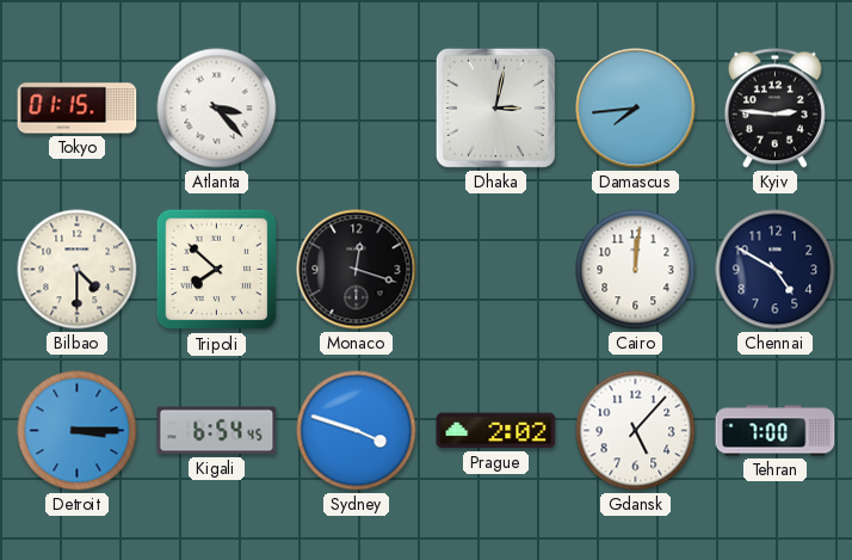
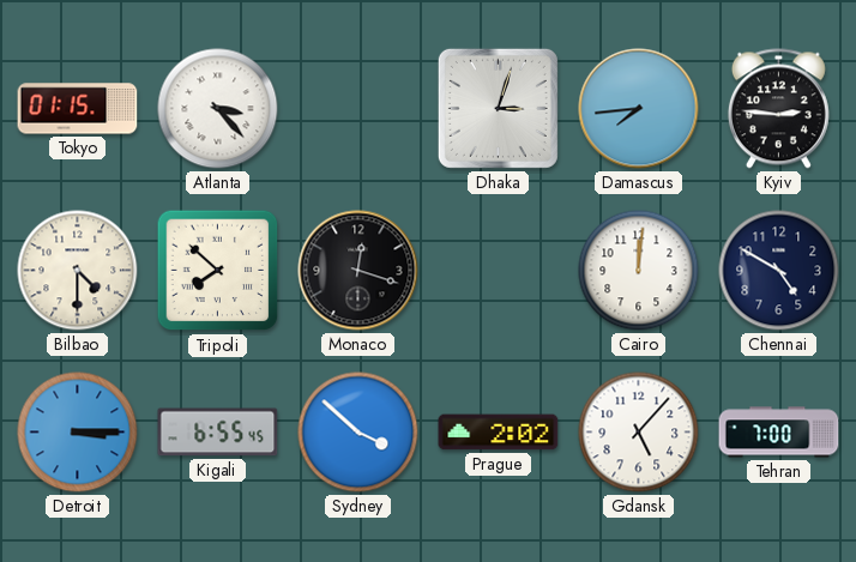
Dhaka: 3:02 -> 3:03
Kigali: 6:54 -> 6:55
Sydney: 3:48 -> 3:52
